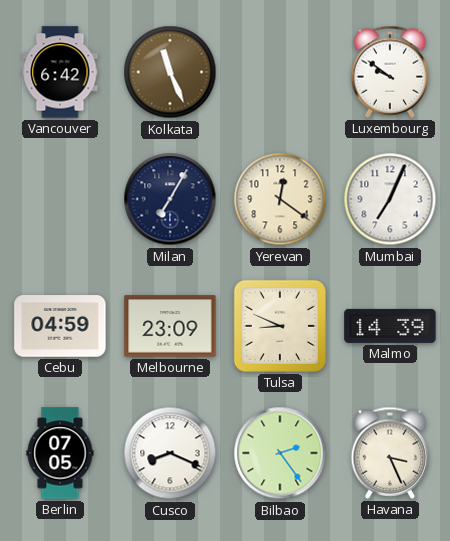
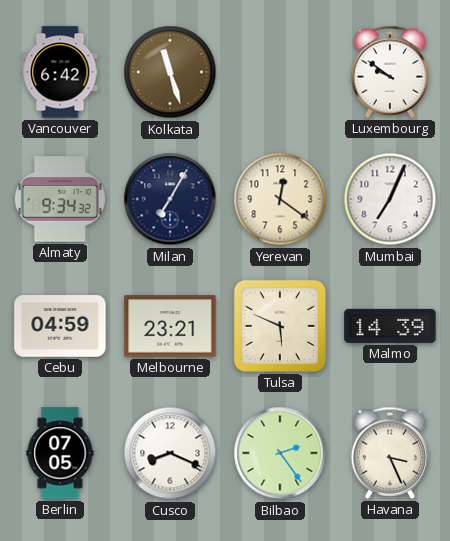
Kolkata: 11:26 -> 11:27
Almaty: none -> 9:34
Melbourne: 23:09 -> 23:21
Tulsa: 8:49 -> 5:49
